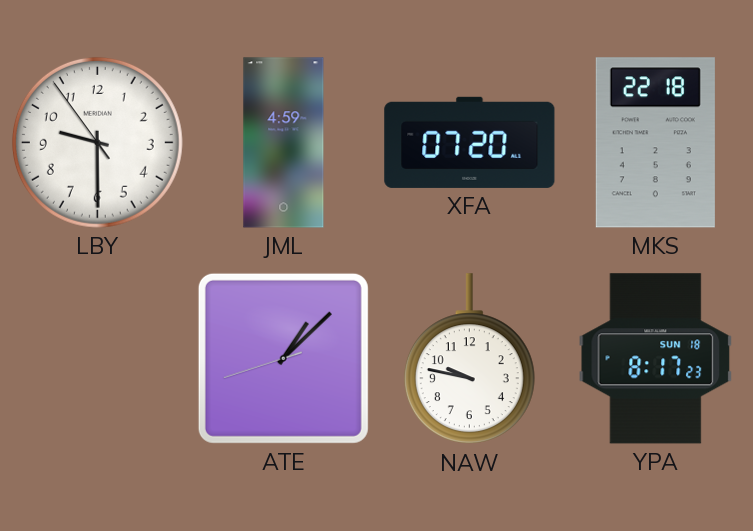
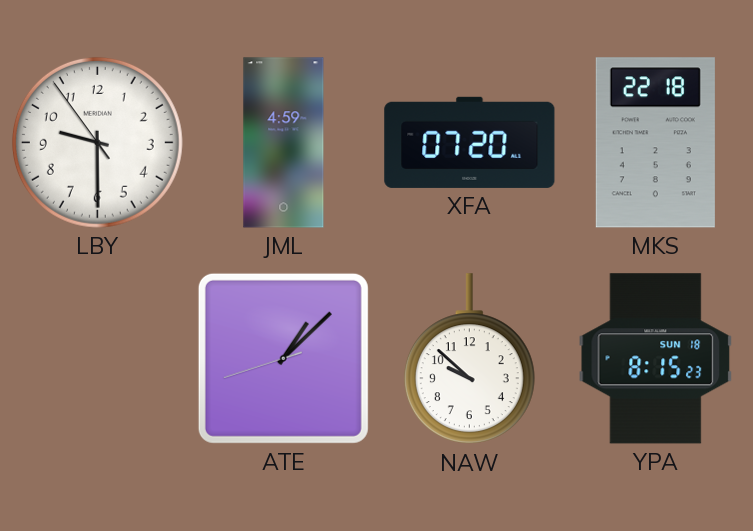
NAW: 9:47 -> 9:52
YPA: 8:17 -> 8:15
